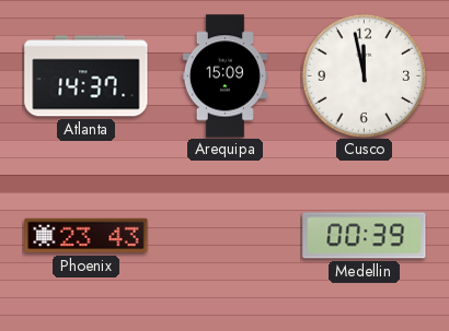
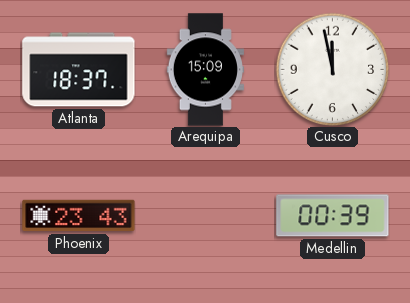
Atlanta: 14:37 -> 18:37
